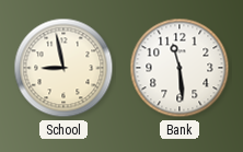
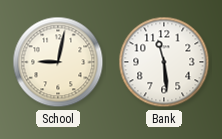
School: 8:58 -> 9:02
